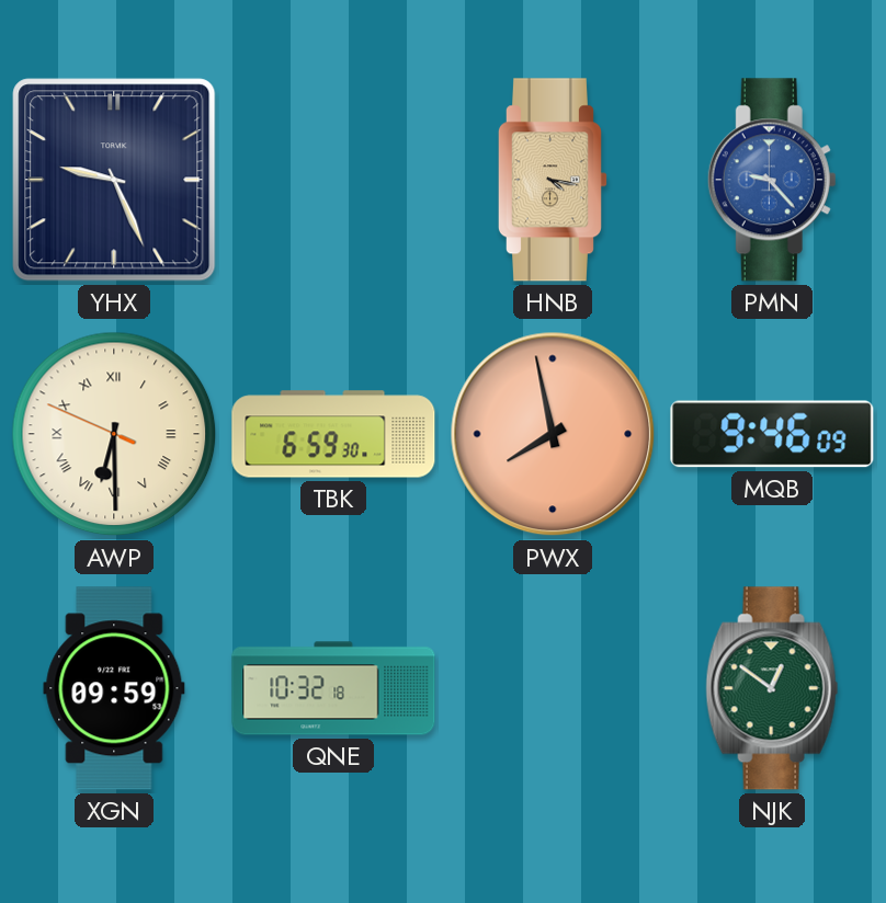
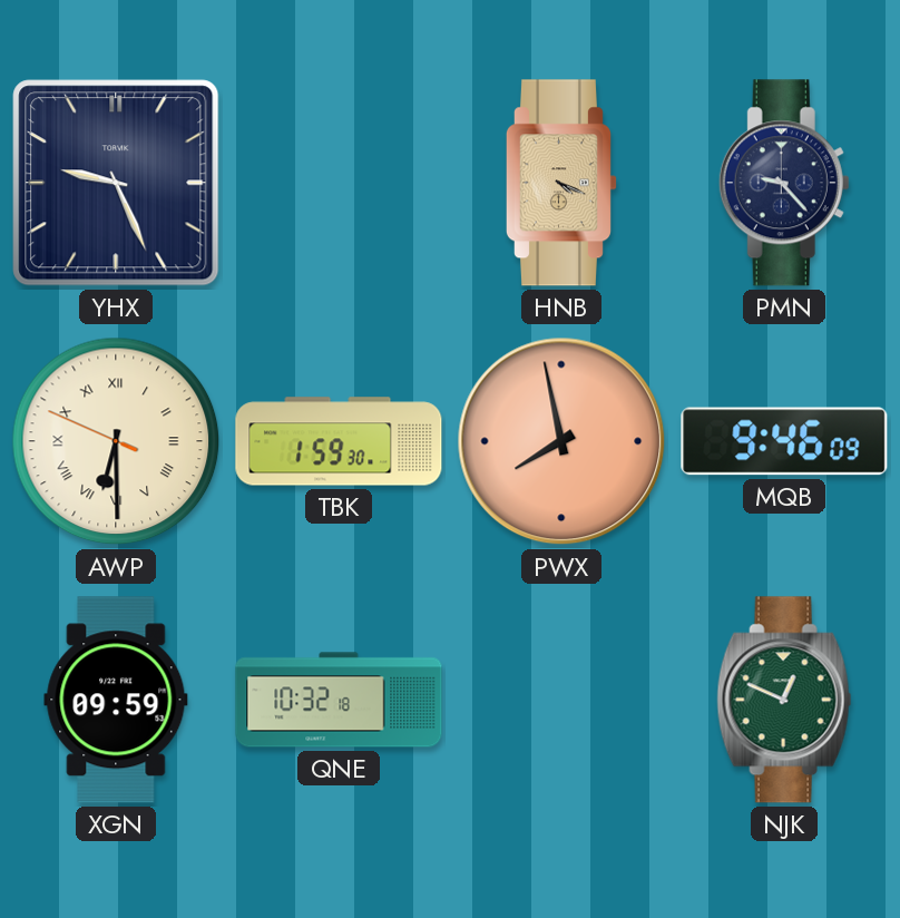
HNB: 4:17 -> 4:19
PMN dial: blue -> navy
TBK: 6:59 -> 1:59
NJK: 12:51 -> 12:49
